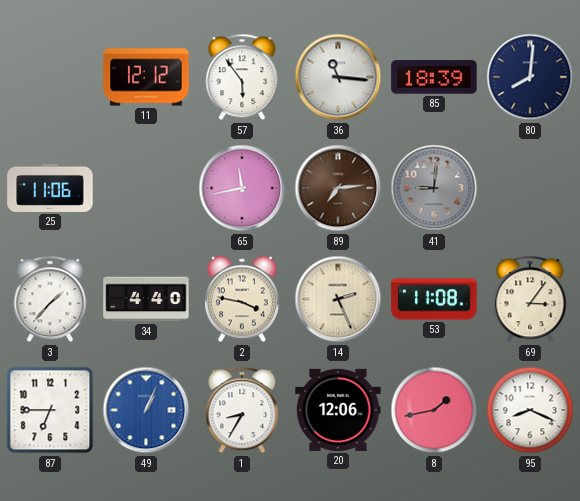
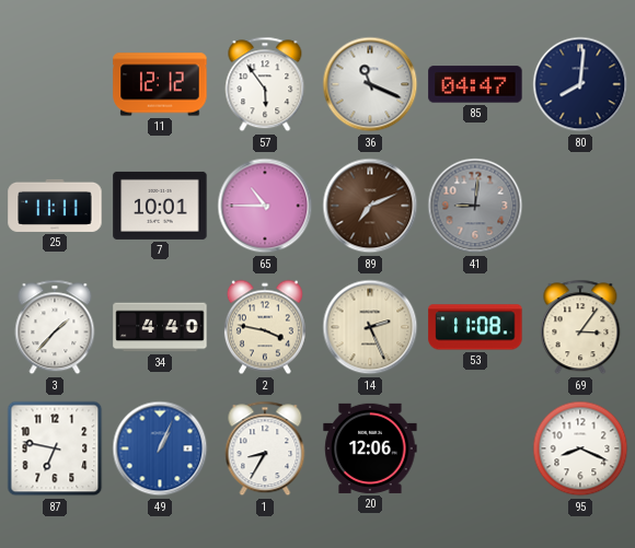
36: 11:16 -> 11:19
85: 18:39 -> 04:47
25: 11:06 -> 11:11
7: none -> 10:01
65: 11:43 -> 10:45
89: 7:14 -> 7:11
87: 6:45 -> 6:47
8: 1:43 -> none
